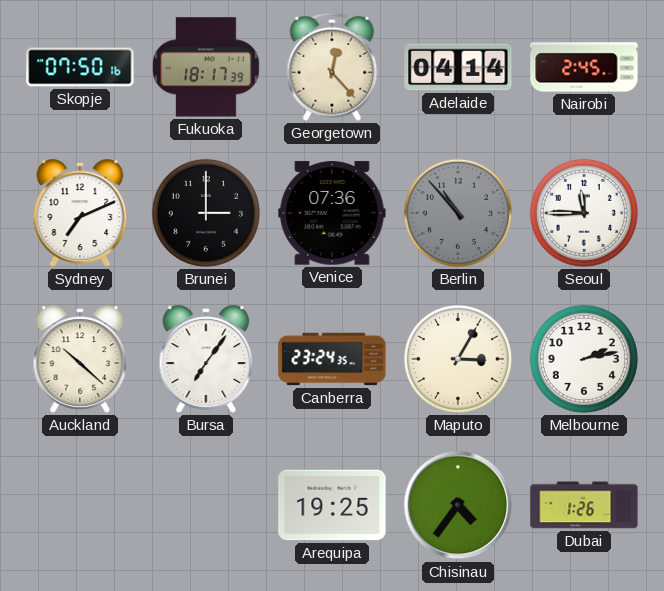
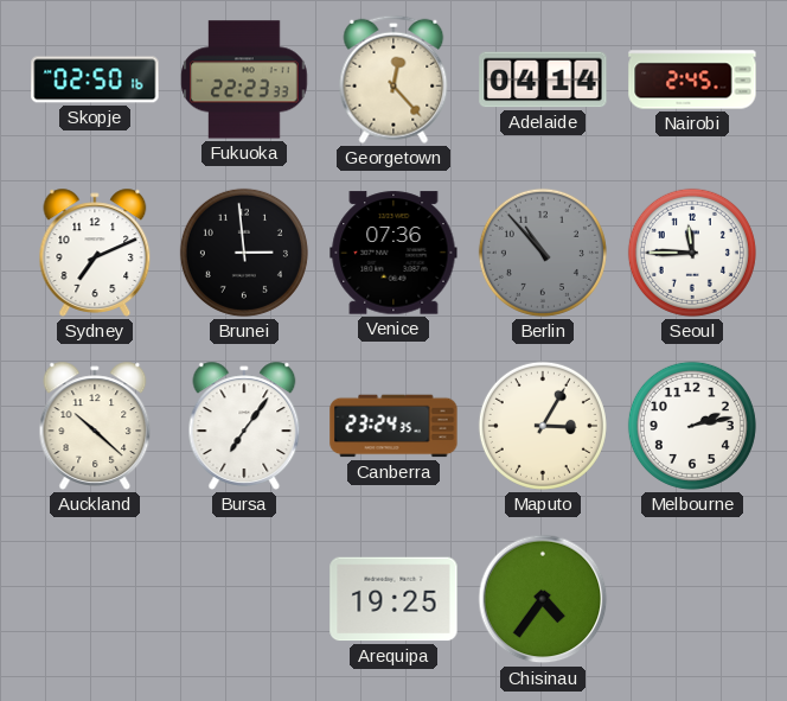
Skopje: 07:50 -> 02:50
Fukuoka: 18:17 -> 22:23
Brunei: 3:00 -> 2:59
Dubai: 1:26 -> none
